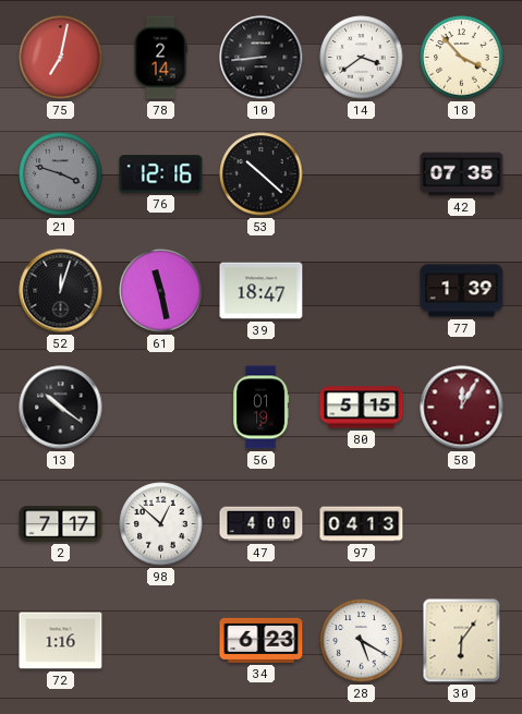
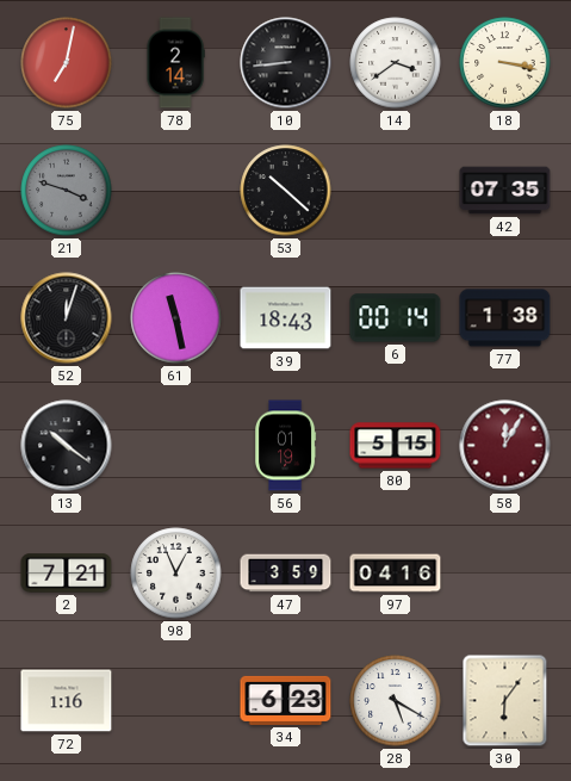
18: 3:53 -> 3:17
76: 12:16 -> none
39: 18:47 -> 18:43
6: none -> 00:14
77: 1:39 -> 1:38
2: 7:17 -> 7:21
98: 12:52 -> 12:56
47: 4:00 -> 3:59
97: 04:13 -> 04:16
